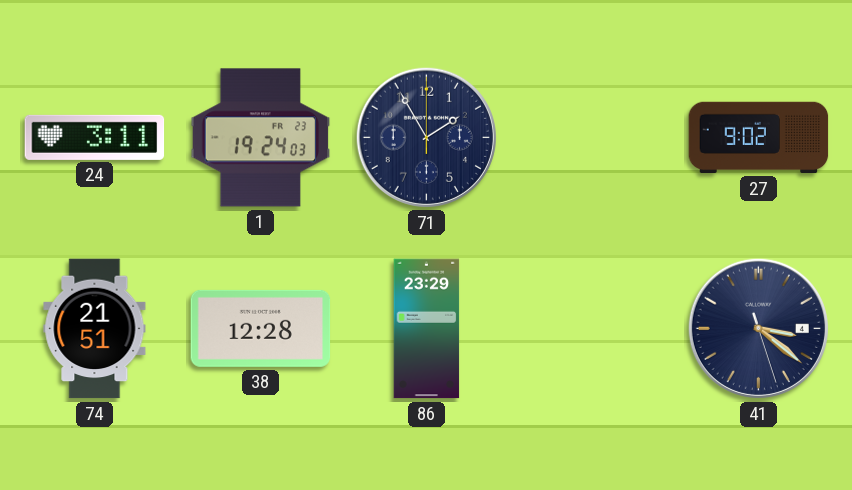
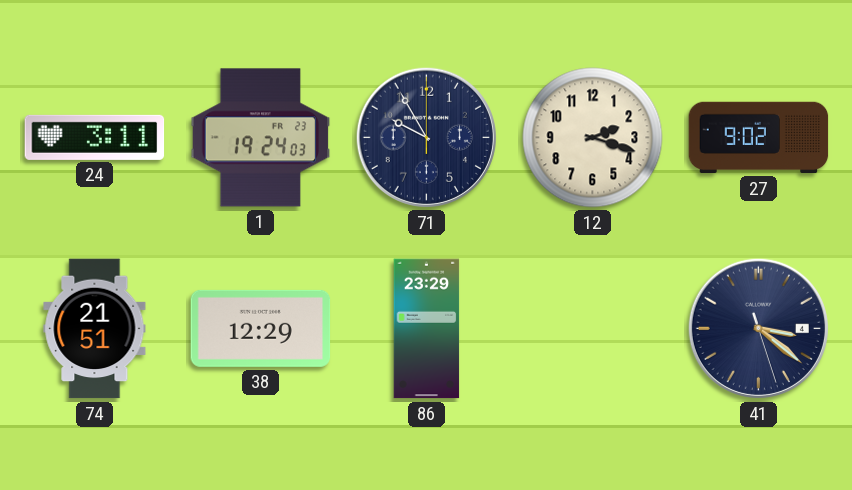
71: 1:55 -> 9:55
12: none -> 2:18
38: 12:28 -> 12:29
